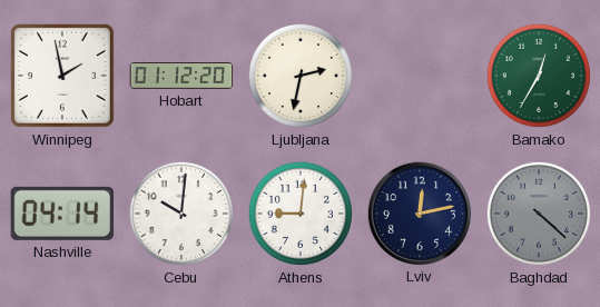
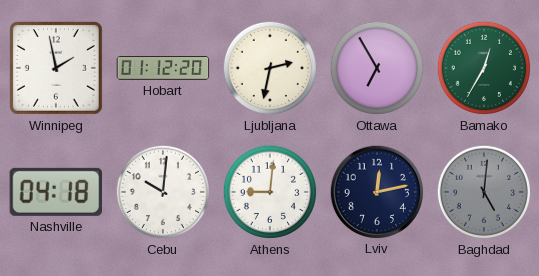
Ottawa: none -> 6:55
Nashville: 04:14 -> 04:18
Baghdad: 4:22 -> 5:01
